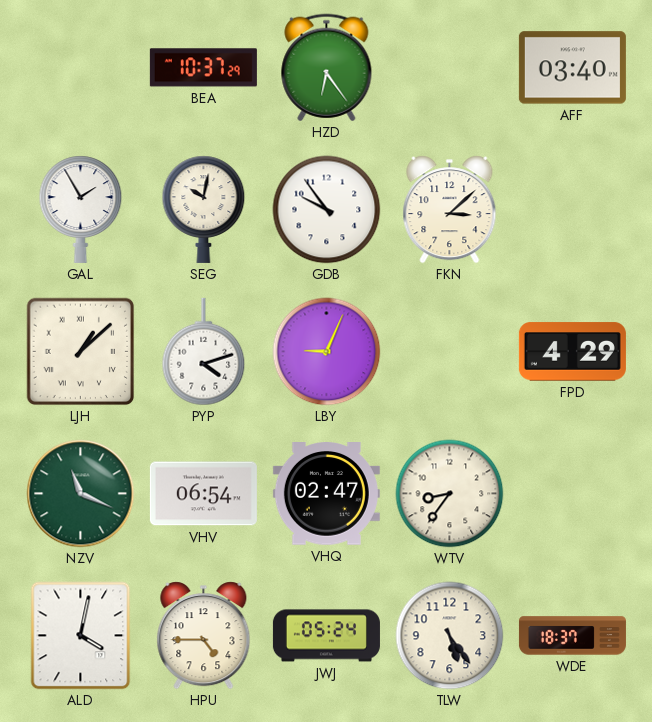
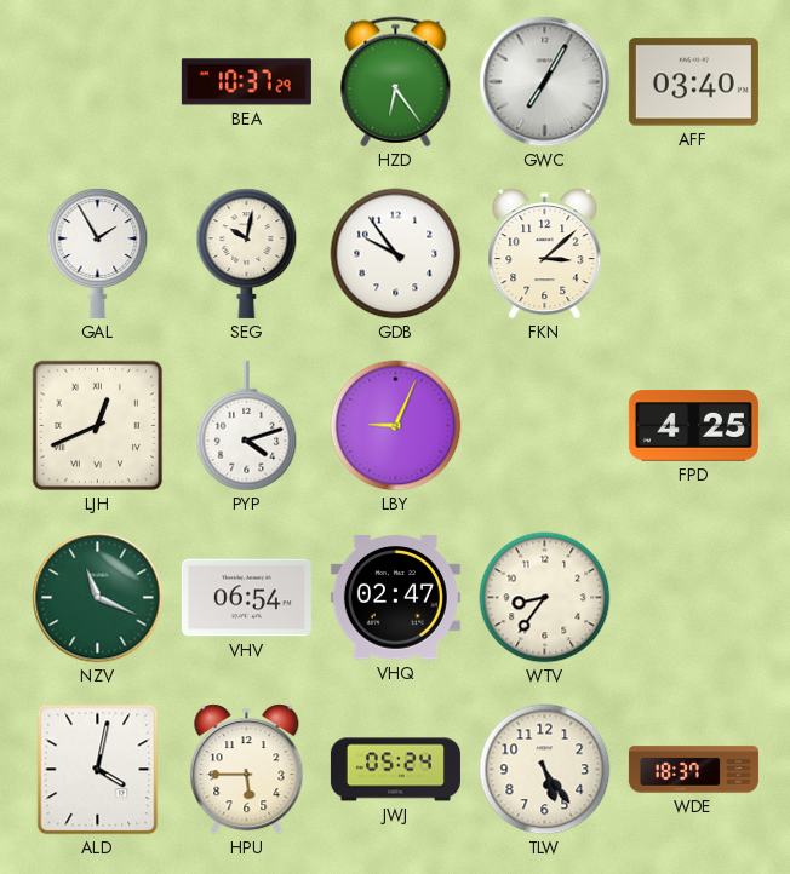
GWC: none -> 7:05
LJH: 1:08 -> 12:41
FPD: 4:29 -> 4:25
HPU: 4:45 -> 5:45
